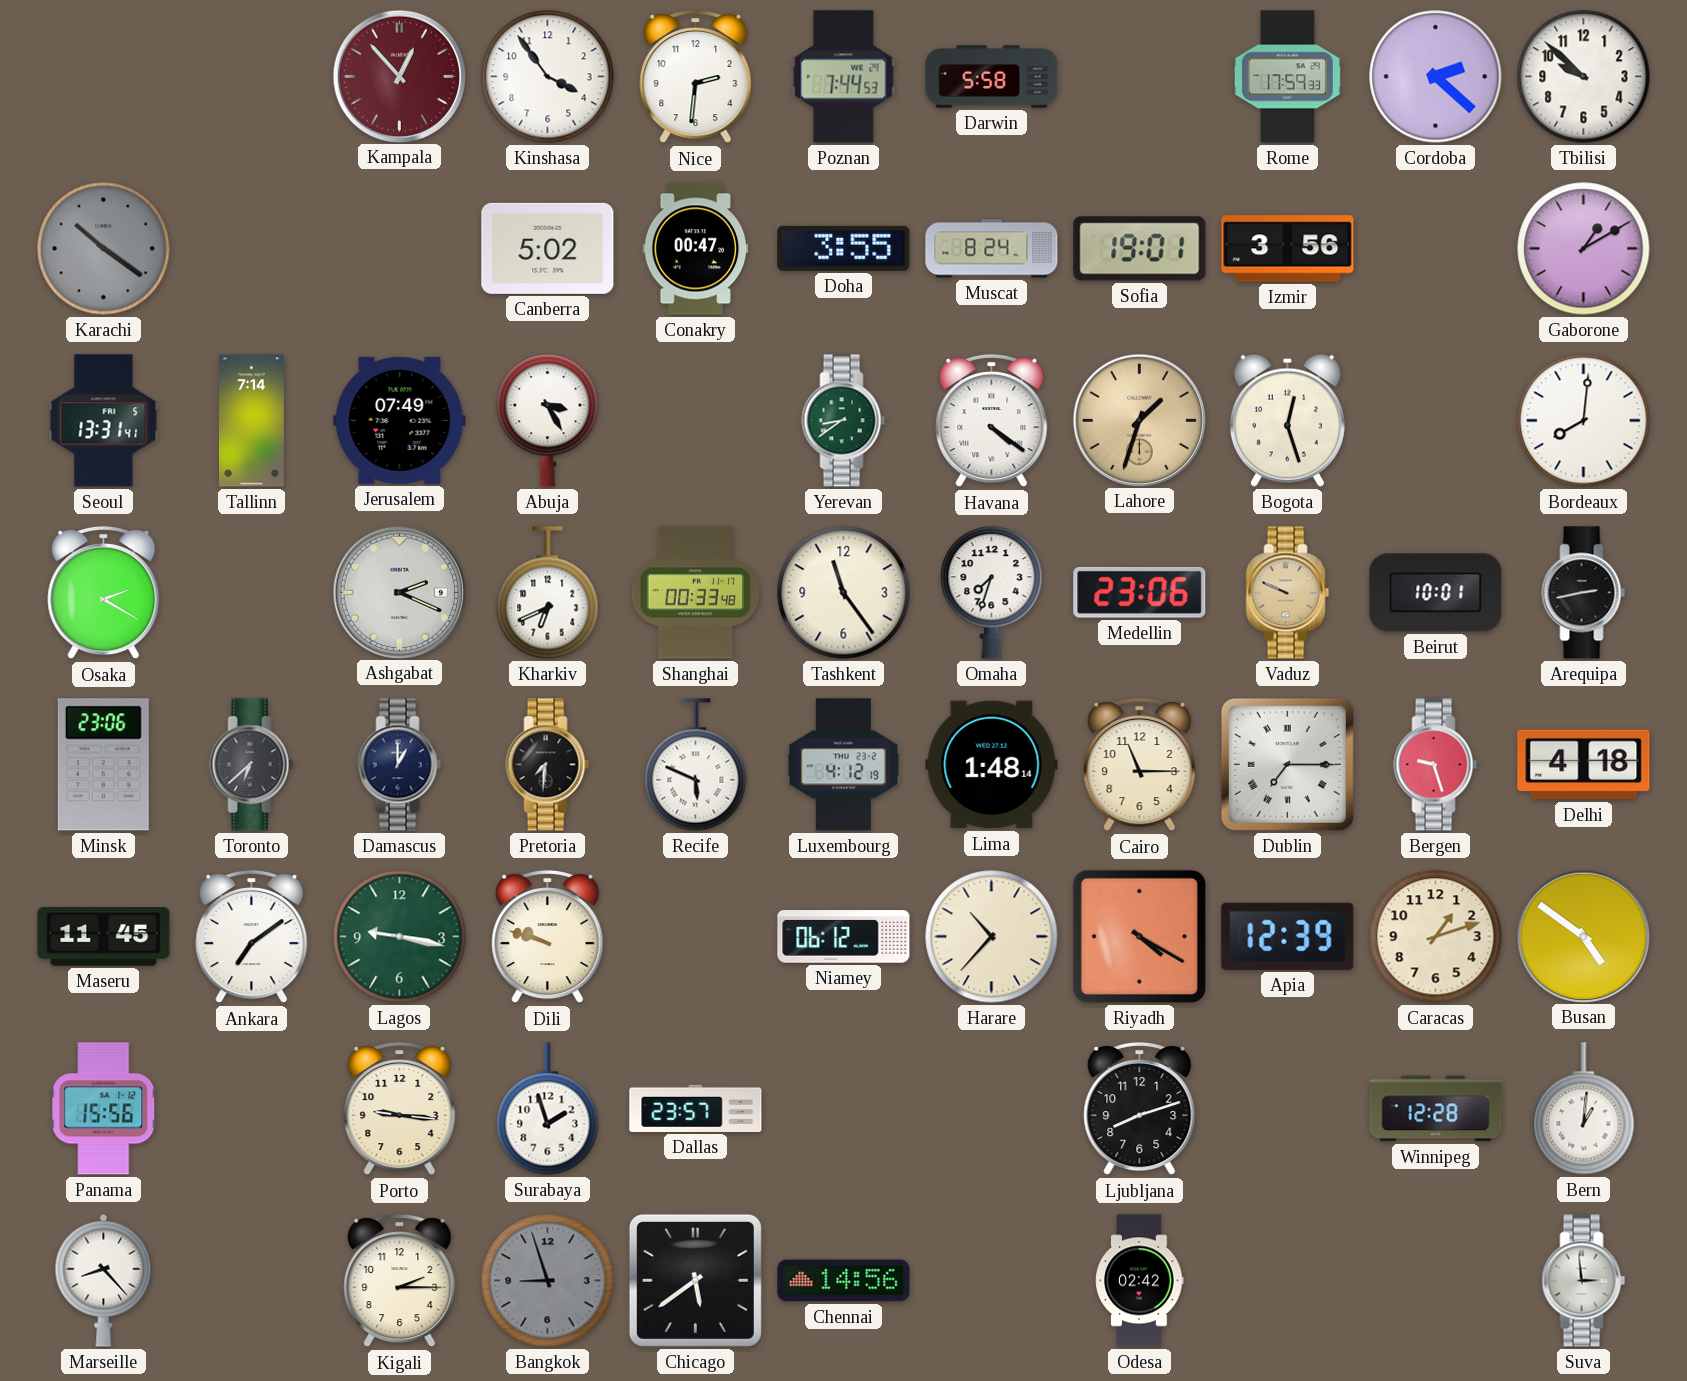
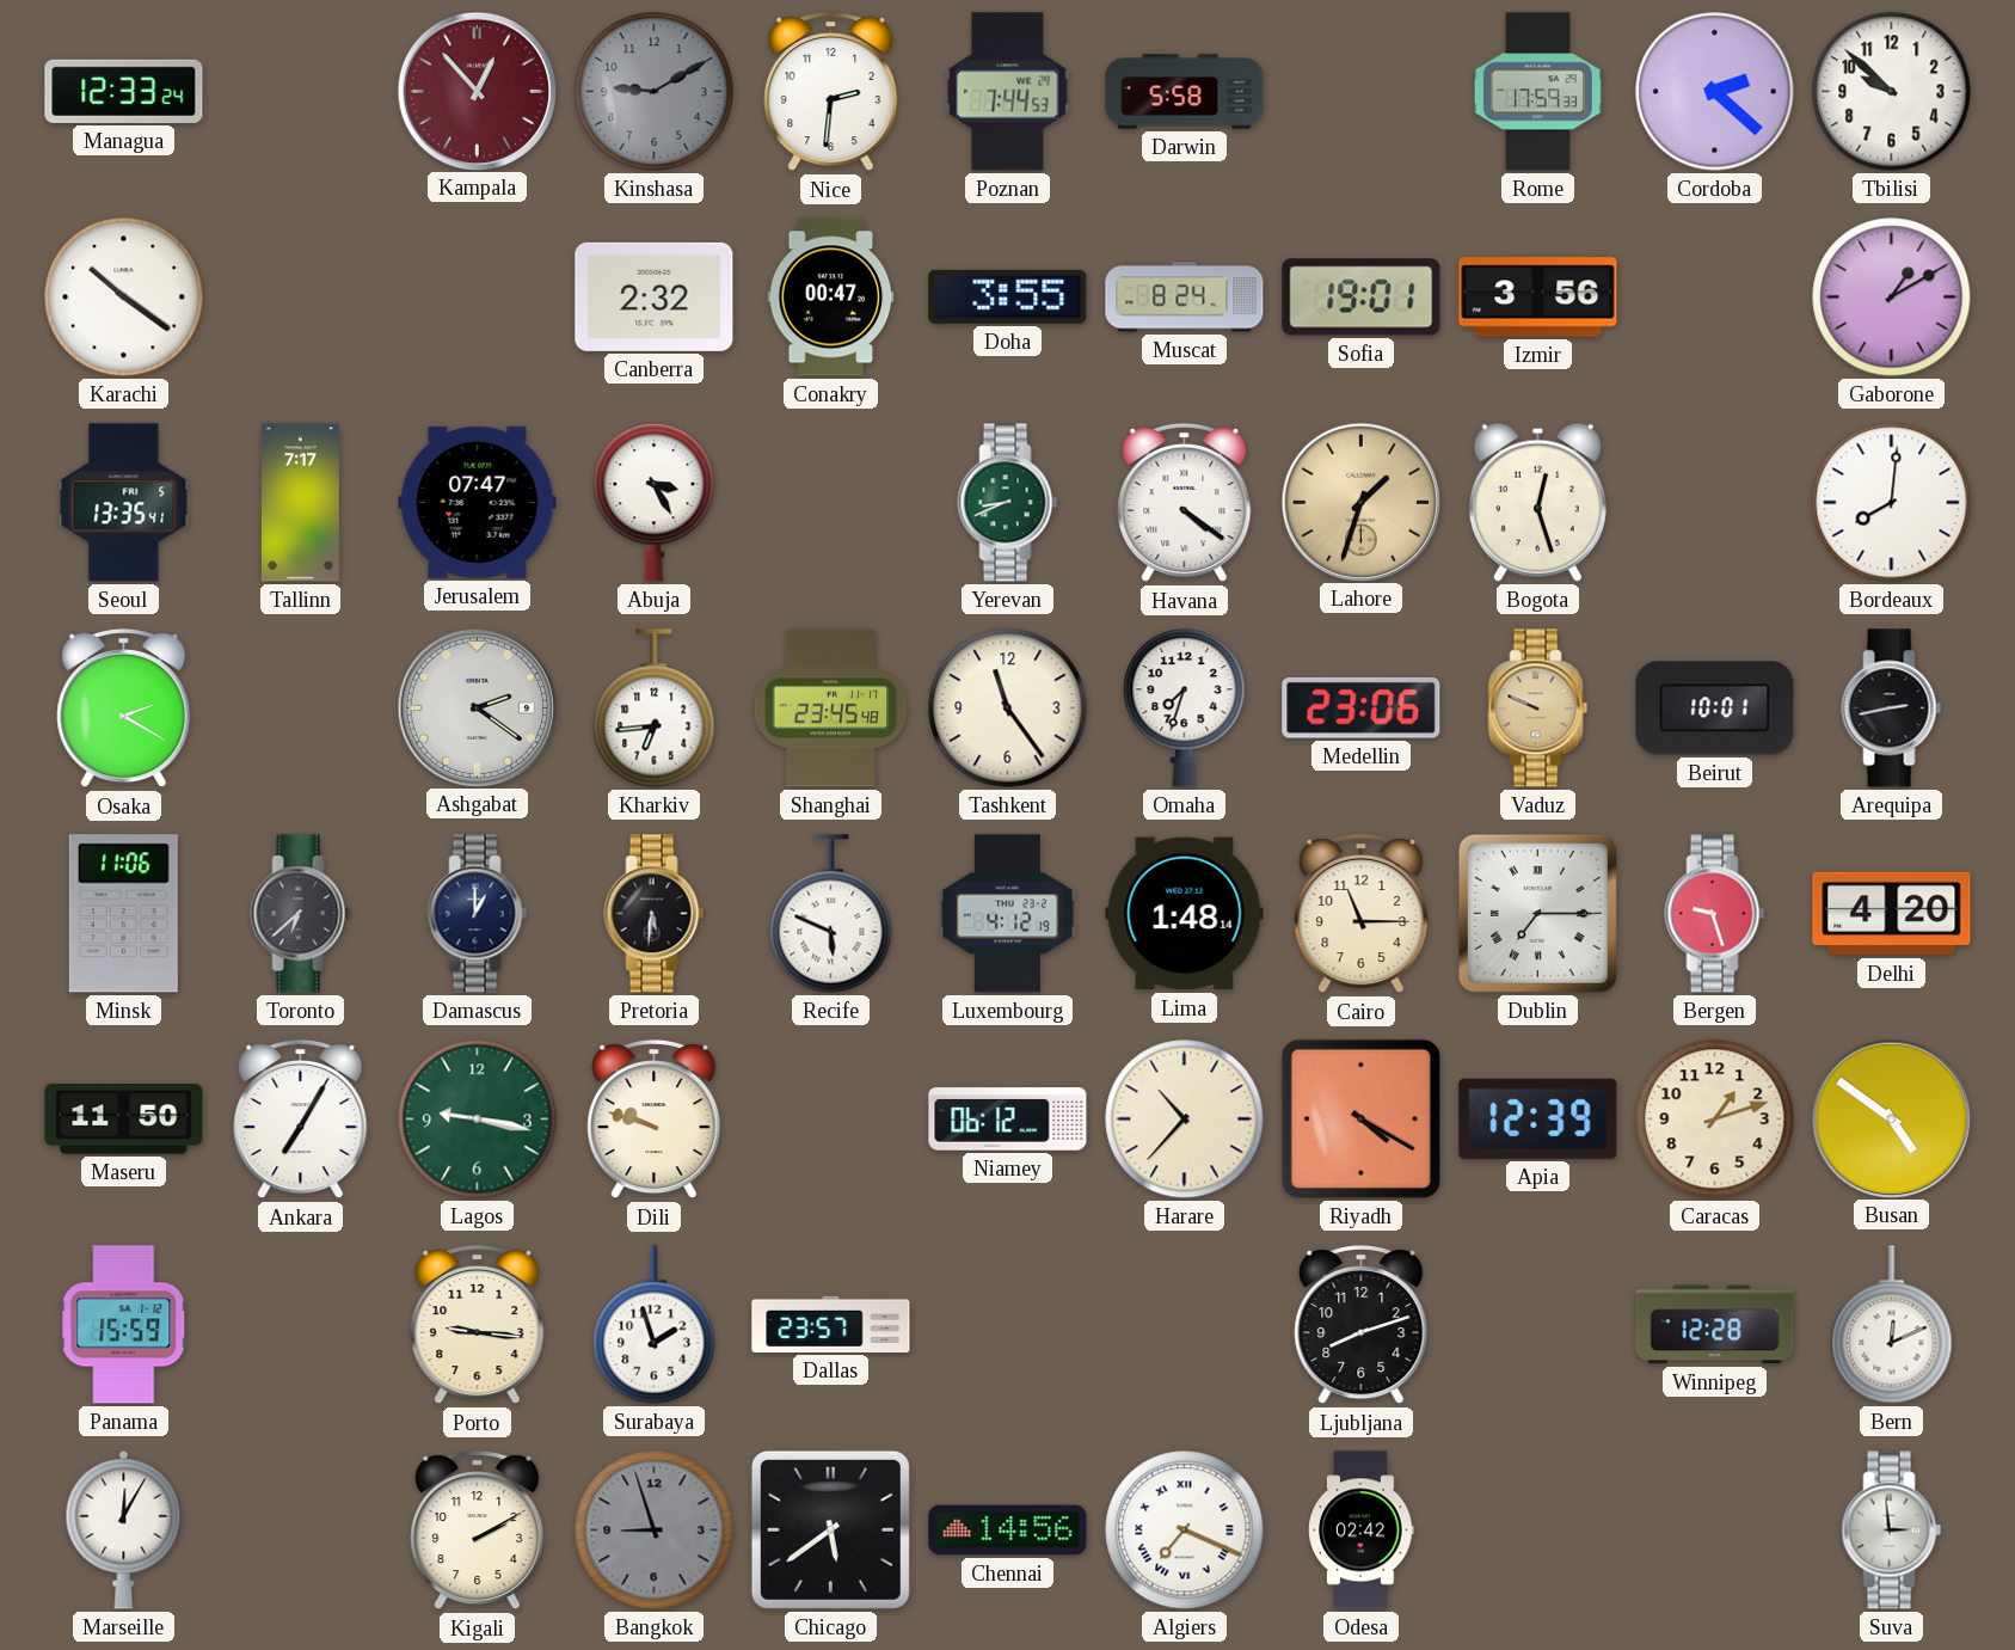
Managua: none -> 12:33
Kinshasa: 3:54 -> 9:10
Kinshasa dial: white -> grey
Karachi dial: grey -> white
Canberra: 5:02 -> 2:32
Seoul: 13:31 -> 13:35
Tallinn: 7:14 -> 7:17
Jerusalem: 07:49 -> 07:47
Yerevan: 8:39 -> 8:41
Ashgabat: 2:19 -> 2:21
Kharkiv: 6:41 -> 6:44
Shanghai: 00:33 -> 23:45
Minsk: 23:06 -> 11:06
Pretoria: 7:31 -> 5:31
Delhi: 4:18 -> 4:20
Maseru: 11:45 -> 11:50
Ankara: 7:09 -> 7:05
Panama: 15:56 -> 15:59
Bern: 1:01 -> 12:11
Marseille: 8:23 -> 12:05
Kigali: 2:15 -> 2:10
Algiers: none -> 7:19
